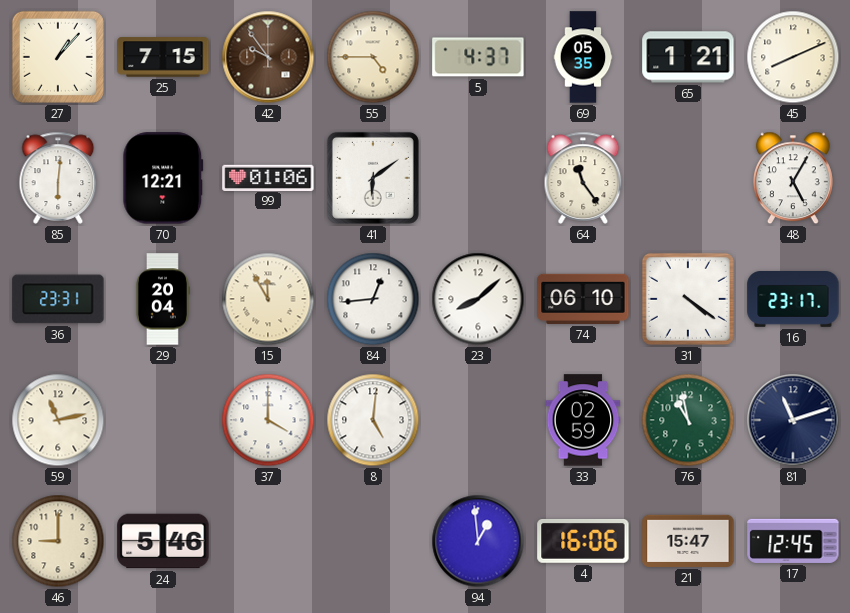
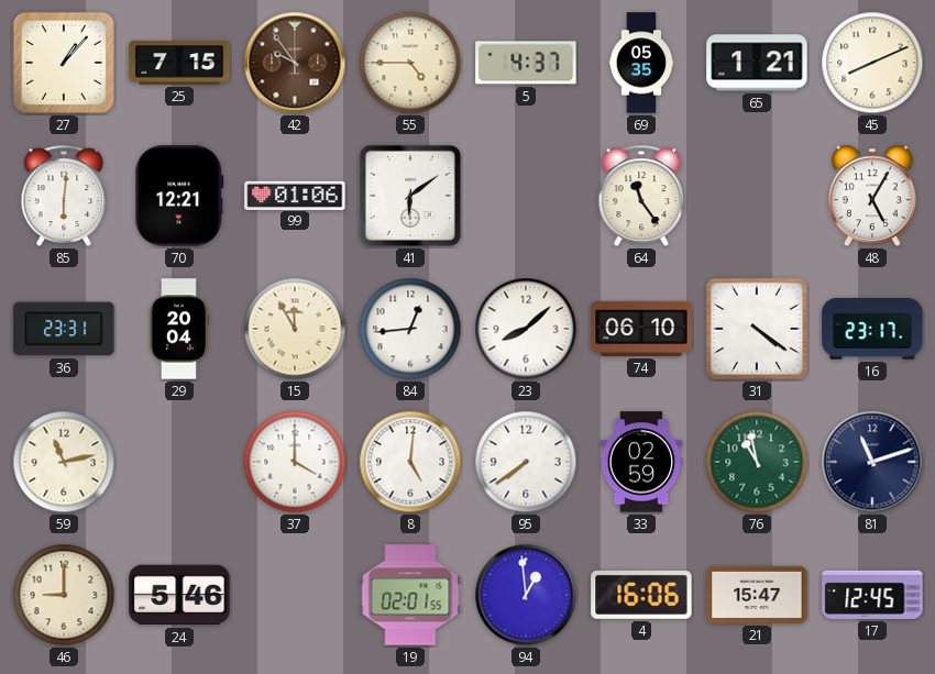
95: none -> 7:39
19: none -> 02:01
